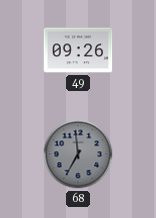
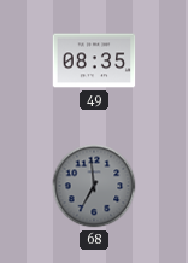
49: 09:26 -> 08:35
